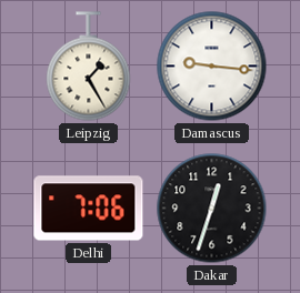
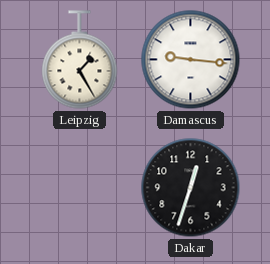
Delhi: 7:06 -> none
